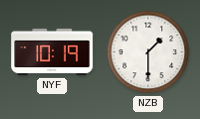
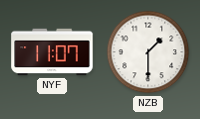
NYF: 10:19 -> 11:07
